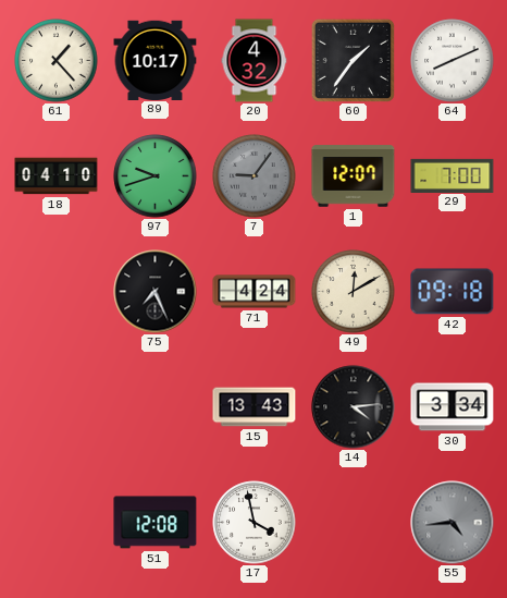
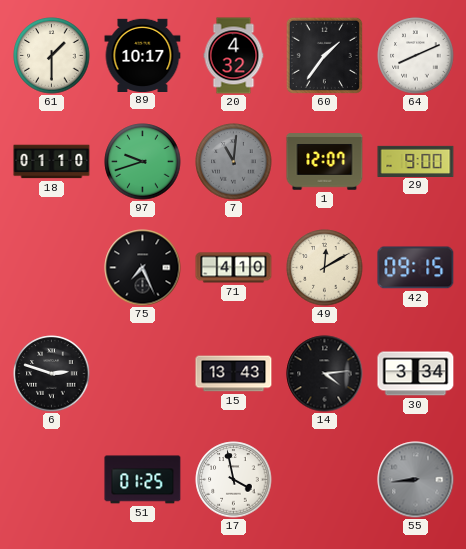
61: 1:23 -> 1:30
18: 04:10 -> 01:10
7: 9:06 -> 11:01
29: 7:00 -> 9:00
71: 4:24 -> 4:10
42: 09:18 -> 09:15
6: none -> 2:48
51: 12:08 -> 01:25
55: 4:44 -> 8:44
